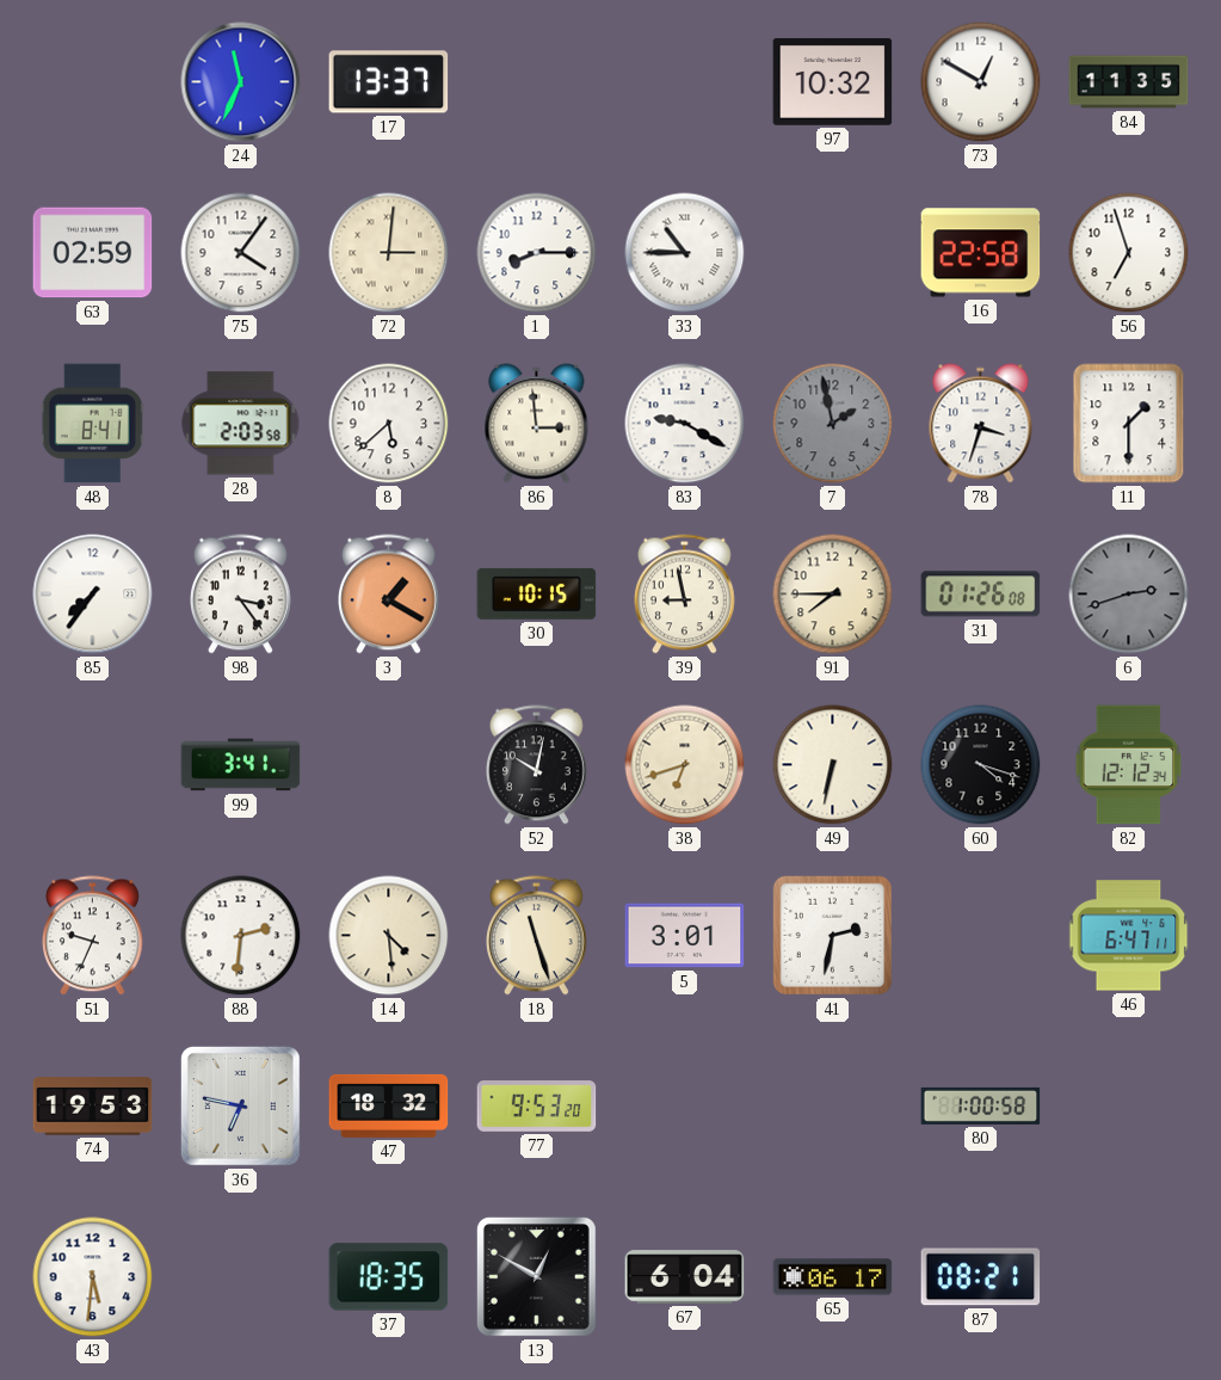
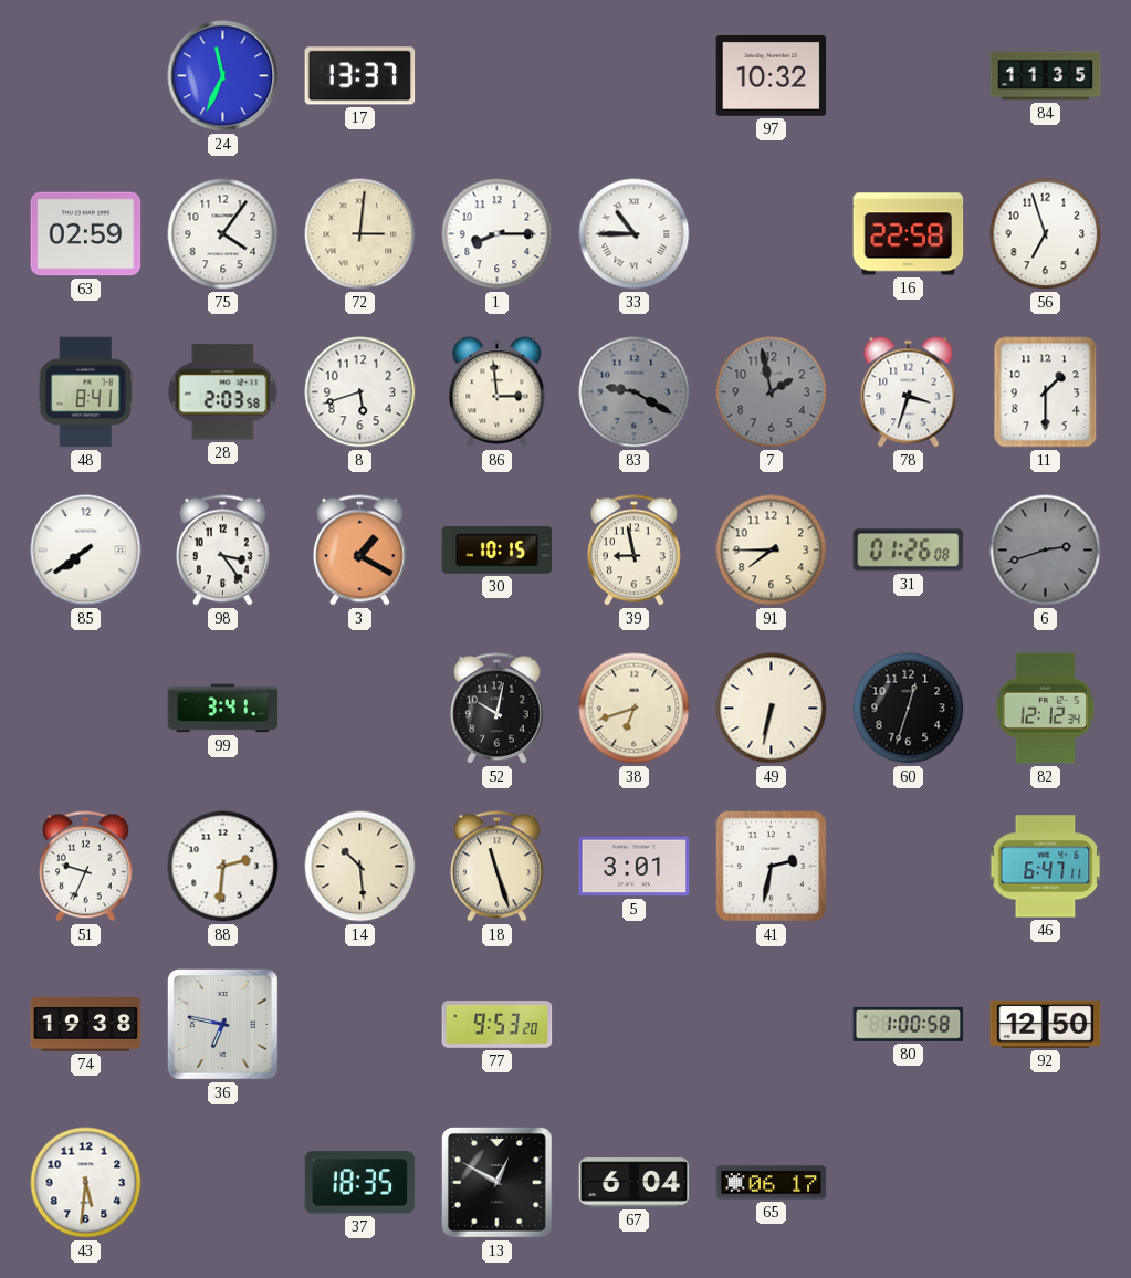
73: 12:50 -> none
8: 5:38 -> 5:42
83 dial: white -> grey
85: 7:36 -> 7:39
60: 4:18 -> 12:33
14: 4:29 -> 10:29
74: 19:53 -> 19:38
47: 18:32 -> none
92: none -> 12:50
87: 08:21 -> none
